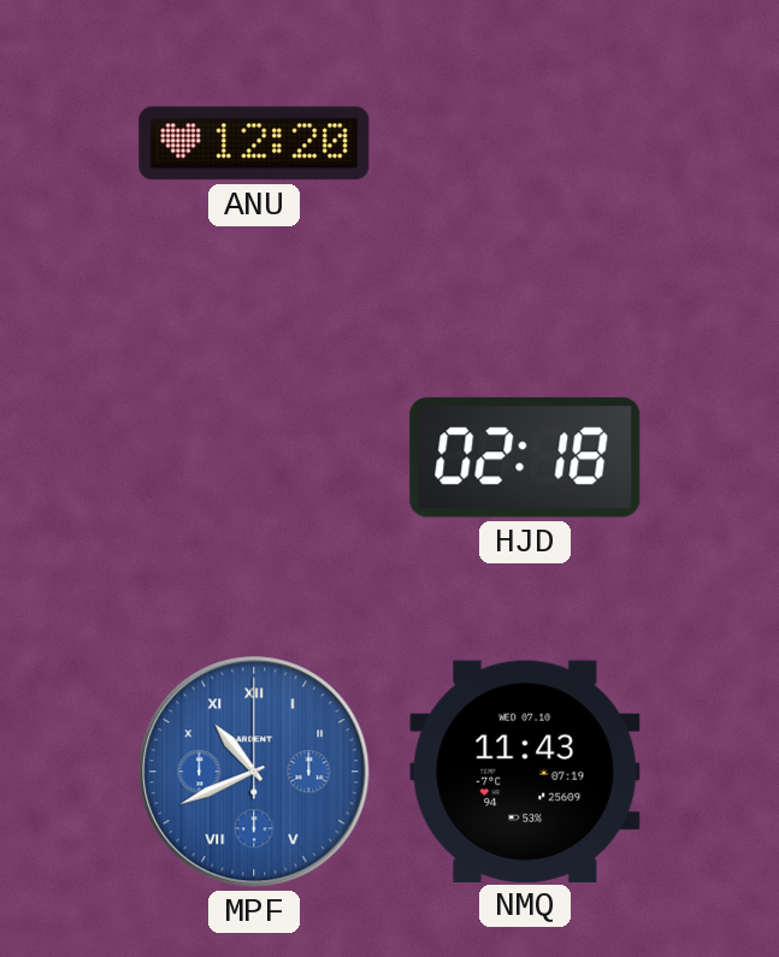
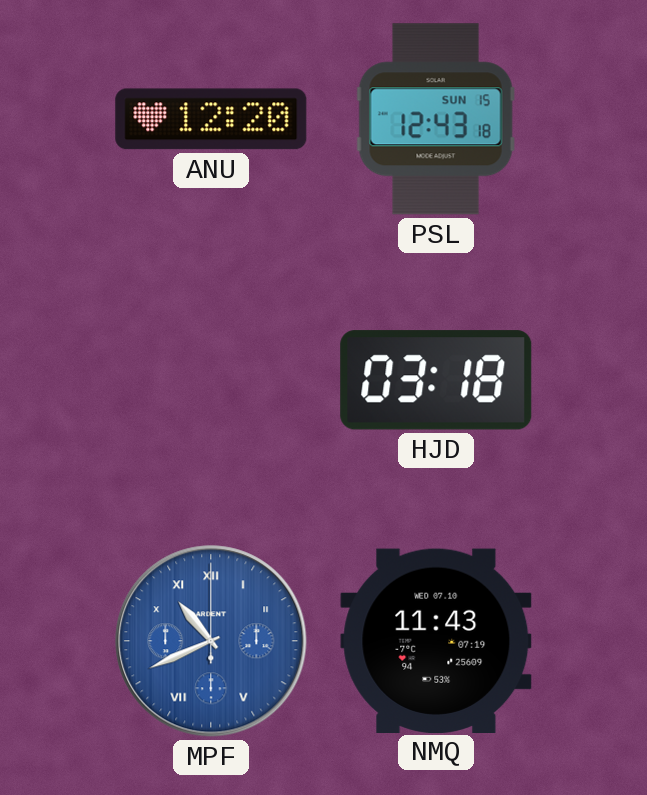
PSL: none -> 12:43
HJD: 02:18 -> 03:18
